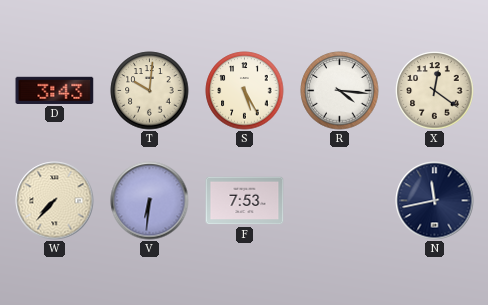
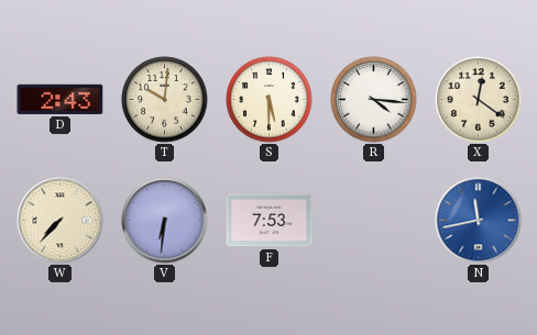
D: 3:43 -> 2:43
S: 5:25 -> 5:30
N dial: navy -> blue
